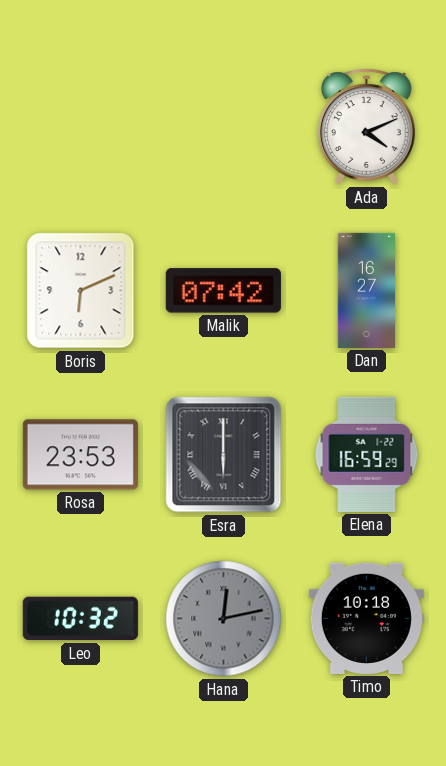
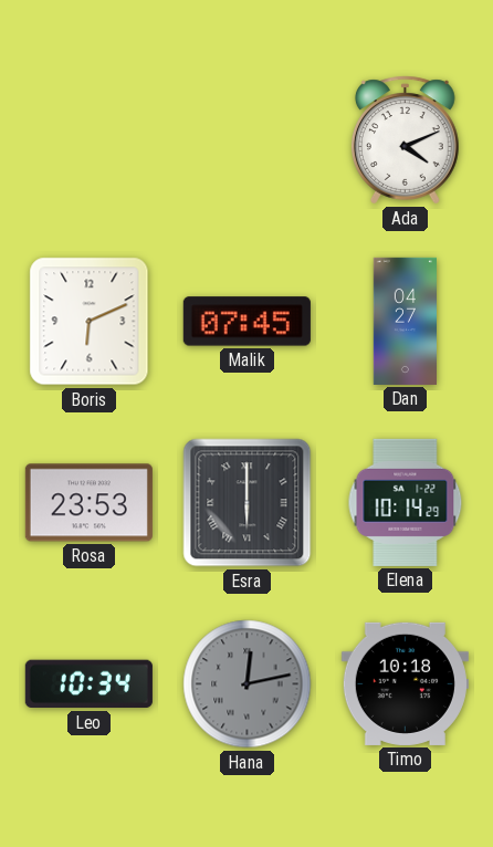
Malik: 07:42 -> 07:45
Dan: 16:27 -> 04:27
Elena: 16:59 -> 10:14
Leo: 10:32 -> 10:34
